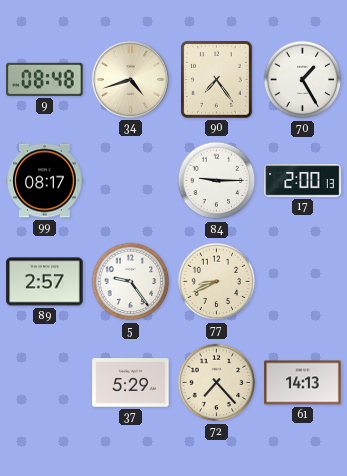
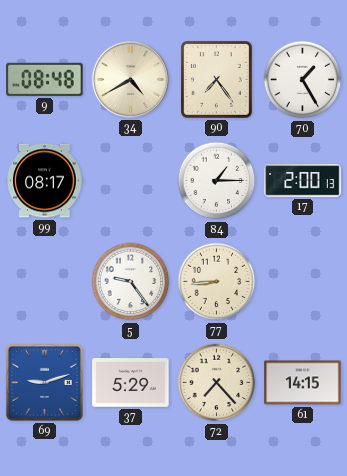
34: 4:42 -> 4:40
84: 9:15 -> 1:15
89: 2:57 -> none
77: 8:41 -> 8:44
69: none -> 9:12
61: 14:13 -> 14:15
